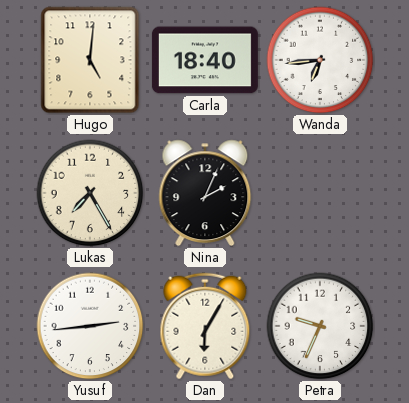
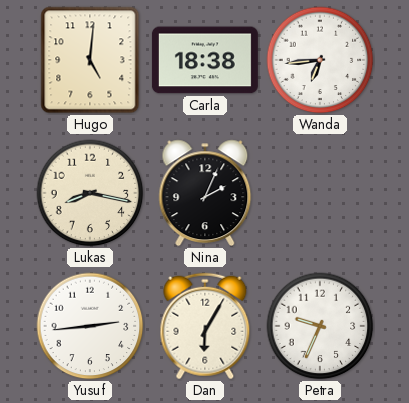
Carla: 18:40 -> 18:38
Lukas: 7:25 -> 8:17
